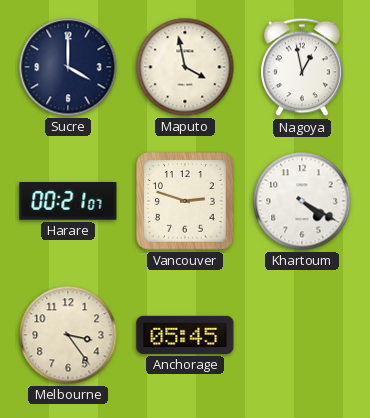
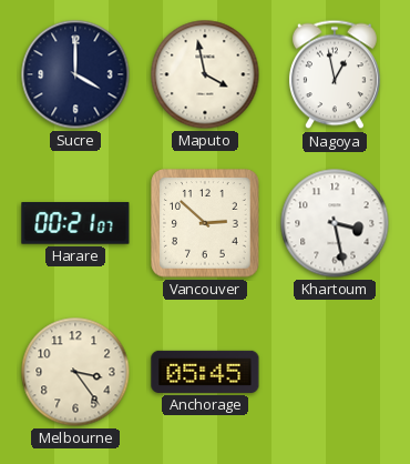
Vancouver: 2:48 -> 2:52
Khartoum: 4:20 -> 3:28
